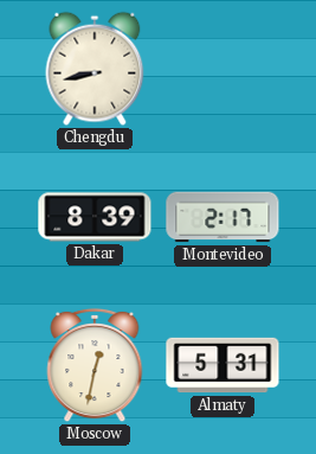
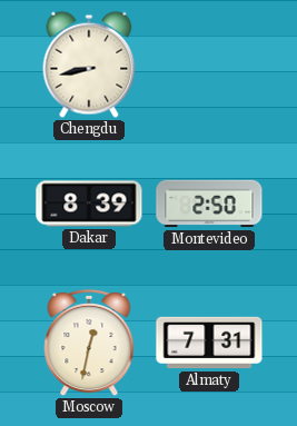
Montevideo: 2:17 -> 2:50
Almaty: 5:31 -> 7:31
